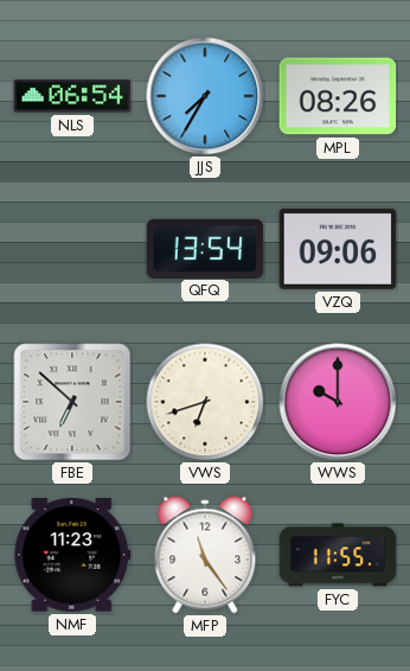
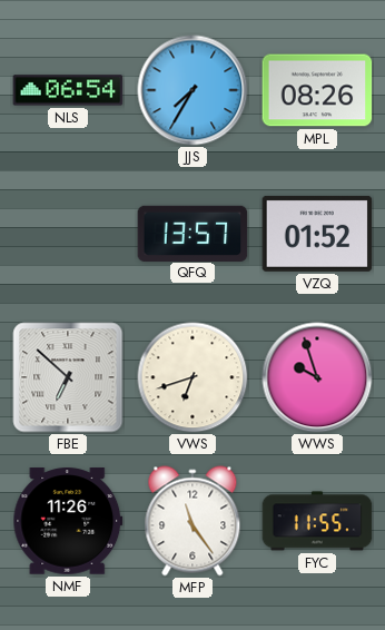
QFQ: 13:54 -> 13:57
VZQ: 09:06 -> 01:52
WWS: 10:00 -> 9:57
NMF: 11:23 -> 11:26
